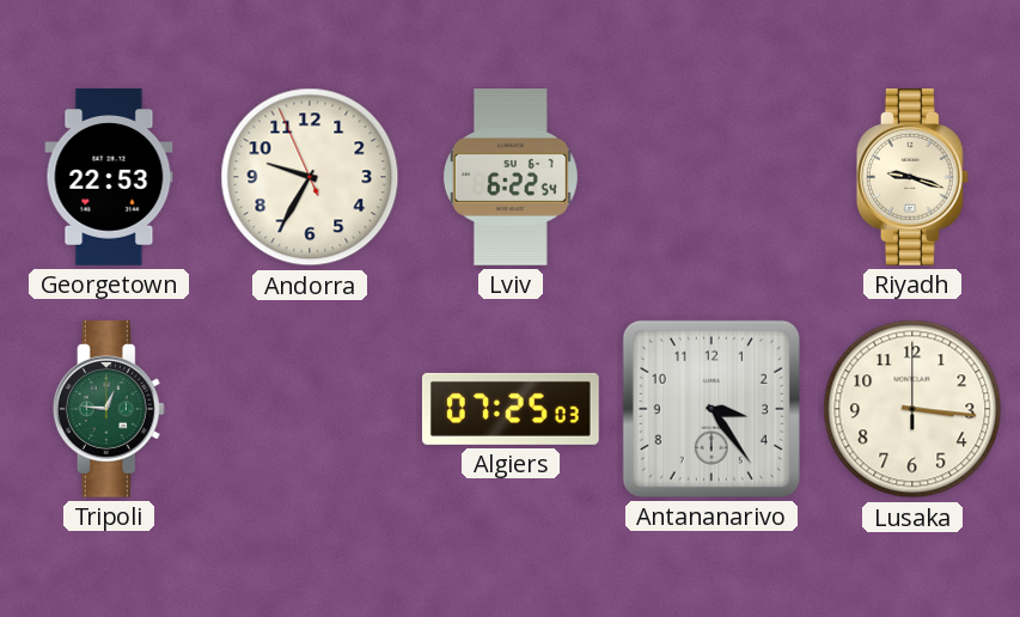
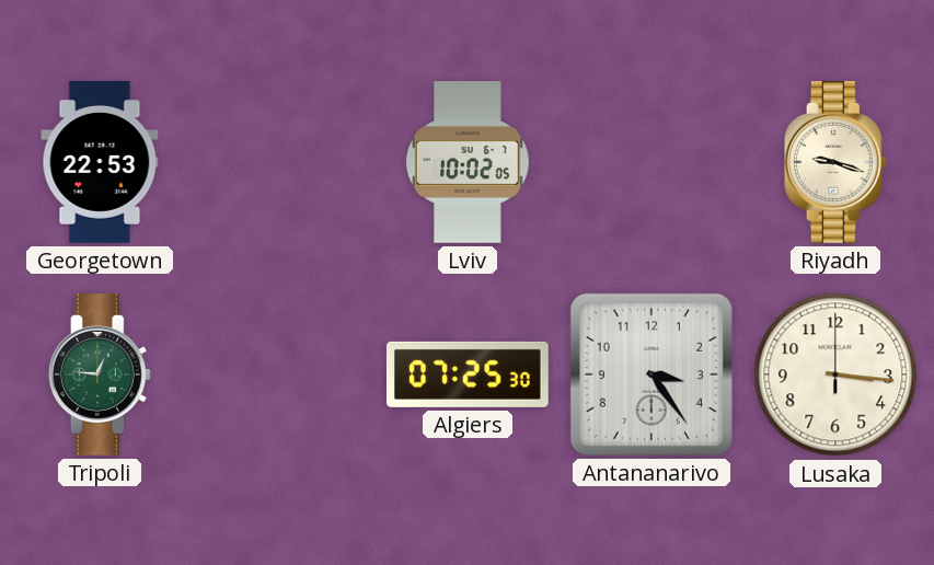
Andorra: 9:34 -> none
Lviv: 6:22 -> 10:02
Algiers: 07:25:03 -> 07:25:30
